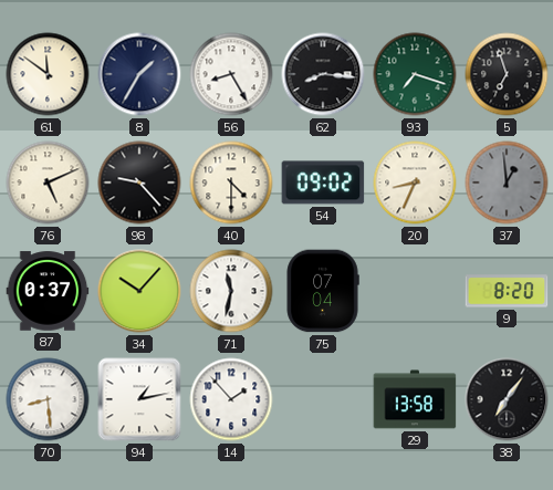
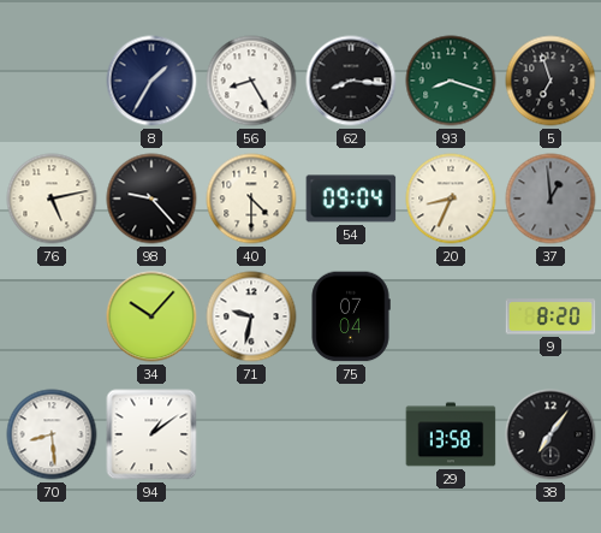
61: 11:51 -> none
93: 7:18 -> 8:18
76: 5:11 -> 5:13
54: 09:02 -> 09:04
87: 0:37 -> none
71: 11:32 -> 9:32
94: 1:13 -> 1:09
14: 1:53 -> none
